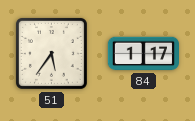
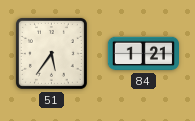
84: 1:17 -> 1:21
